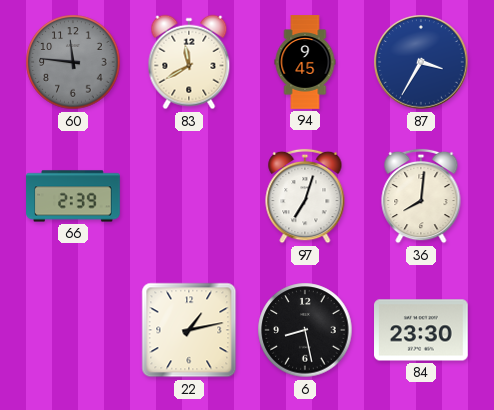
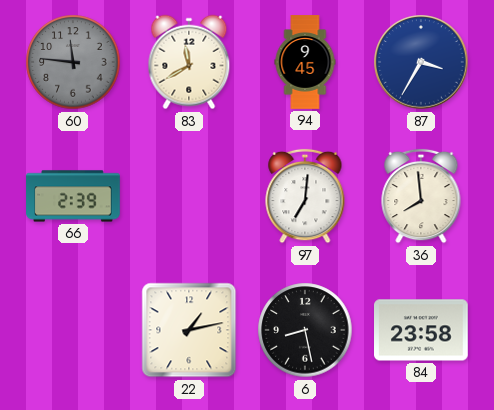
97: 7:03 -> 7:01
36: 8:01 -> 7:59
84: 23:30 -> 23:58
